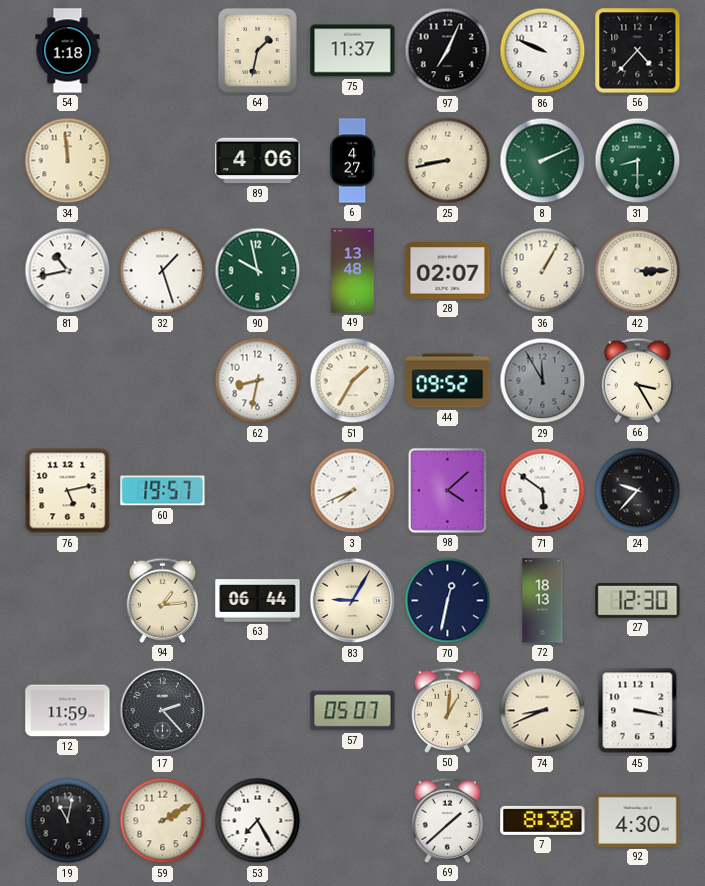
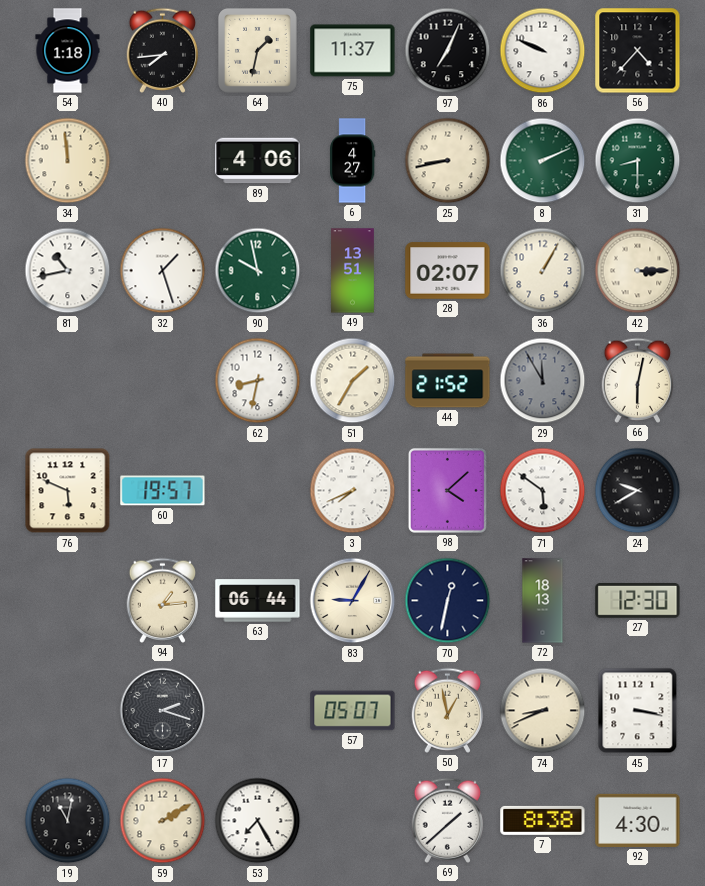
40: none -> 7:44
49: 13:48 -> 13:51
44: 09:52 -> 21:52
66: 3:25 -> 6:02
76: 5:13 -> 5:49
24: 9:37 -> 9:40
12: 11:59 -> none
17: 2:23 -> 2:18
50: 1:01 -> 12:58
